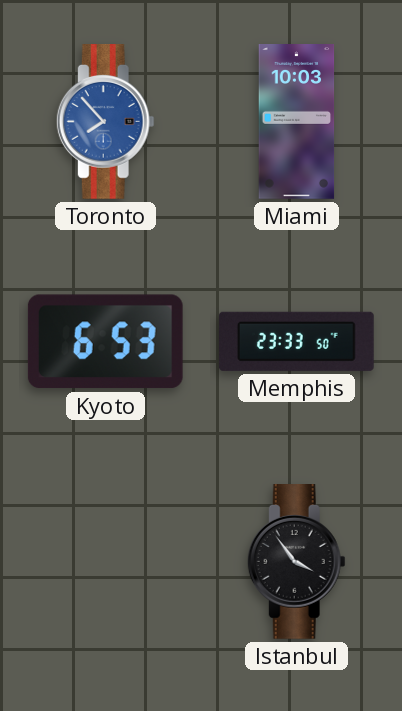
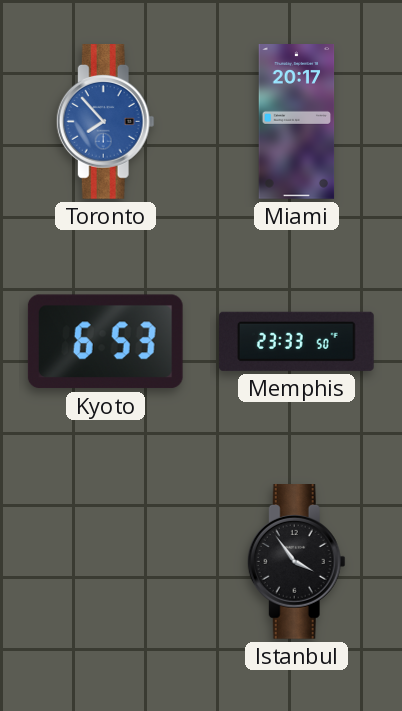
Miami: 10:03 -> 20:17
